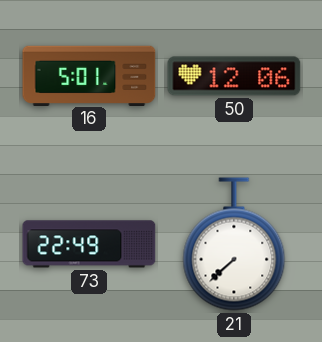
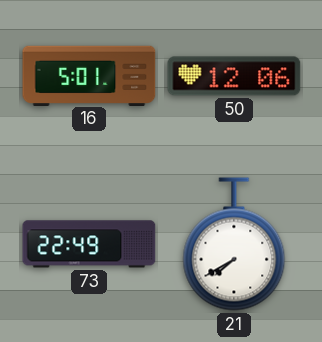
21: 7:38 -> 7:40
